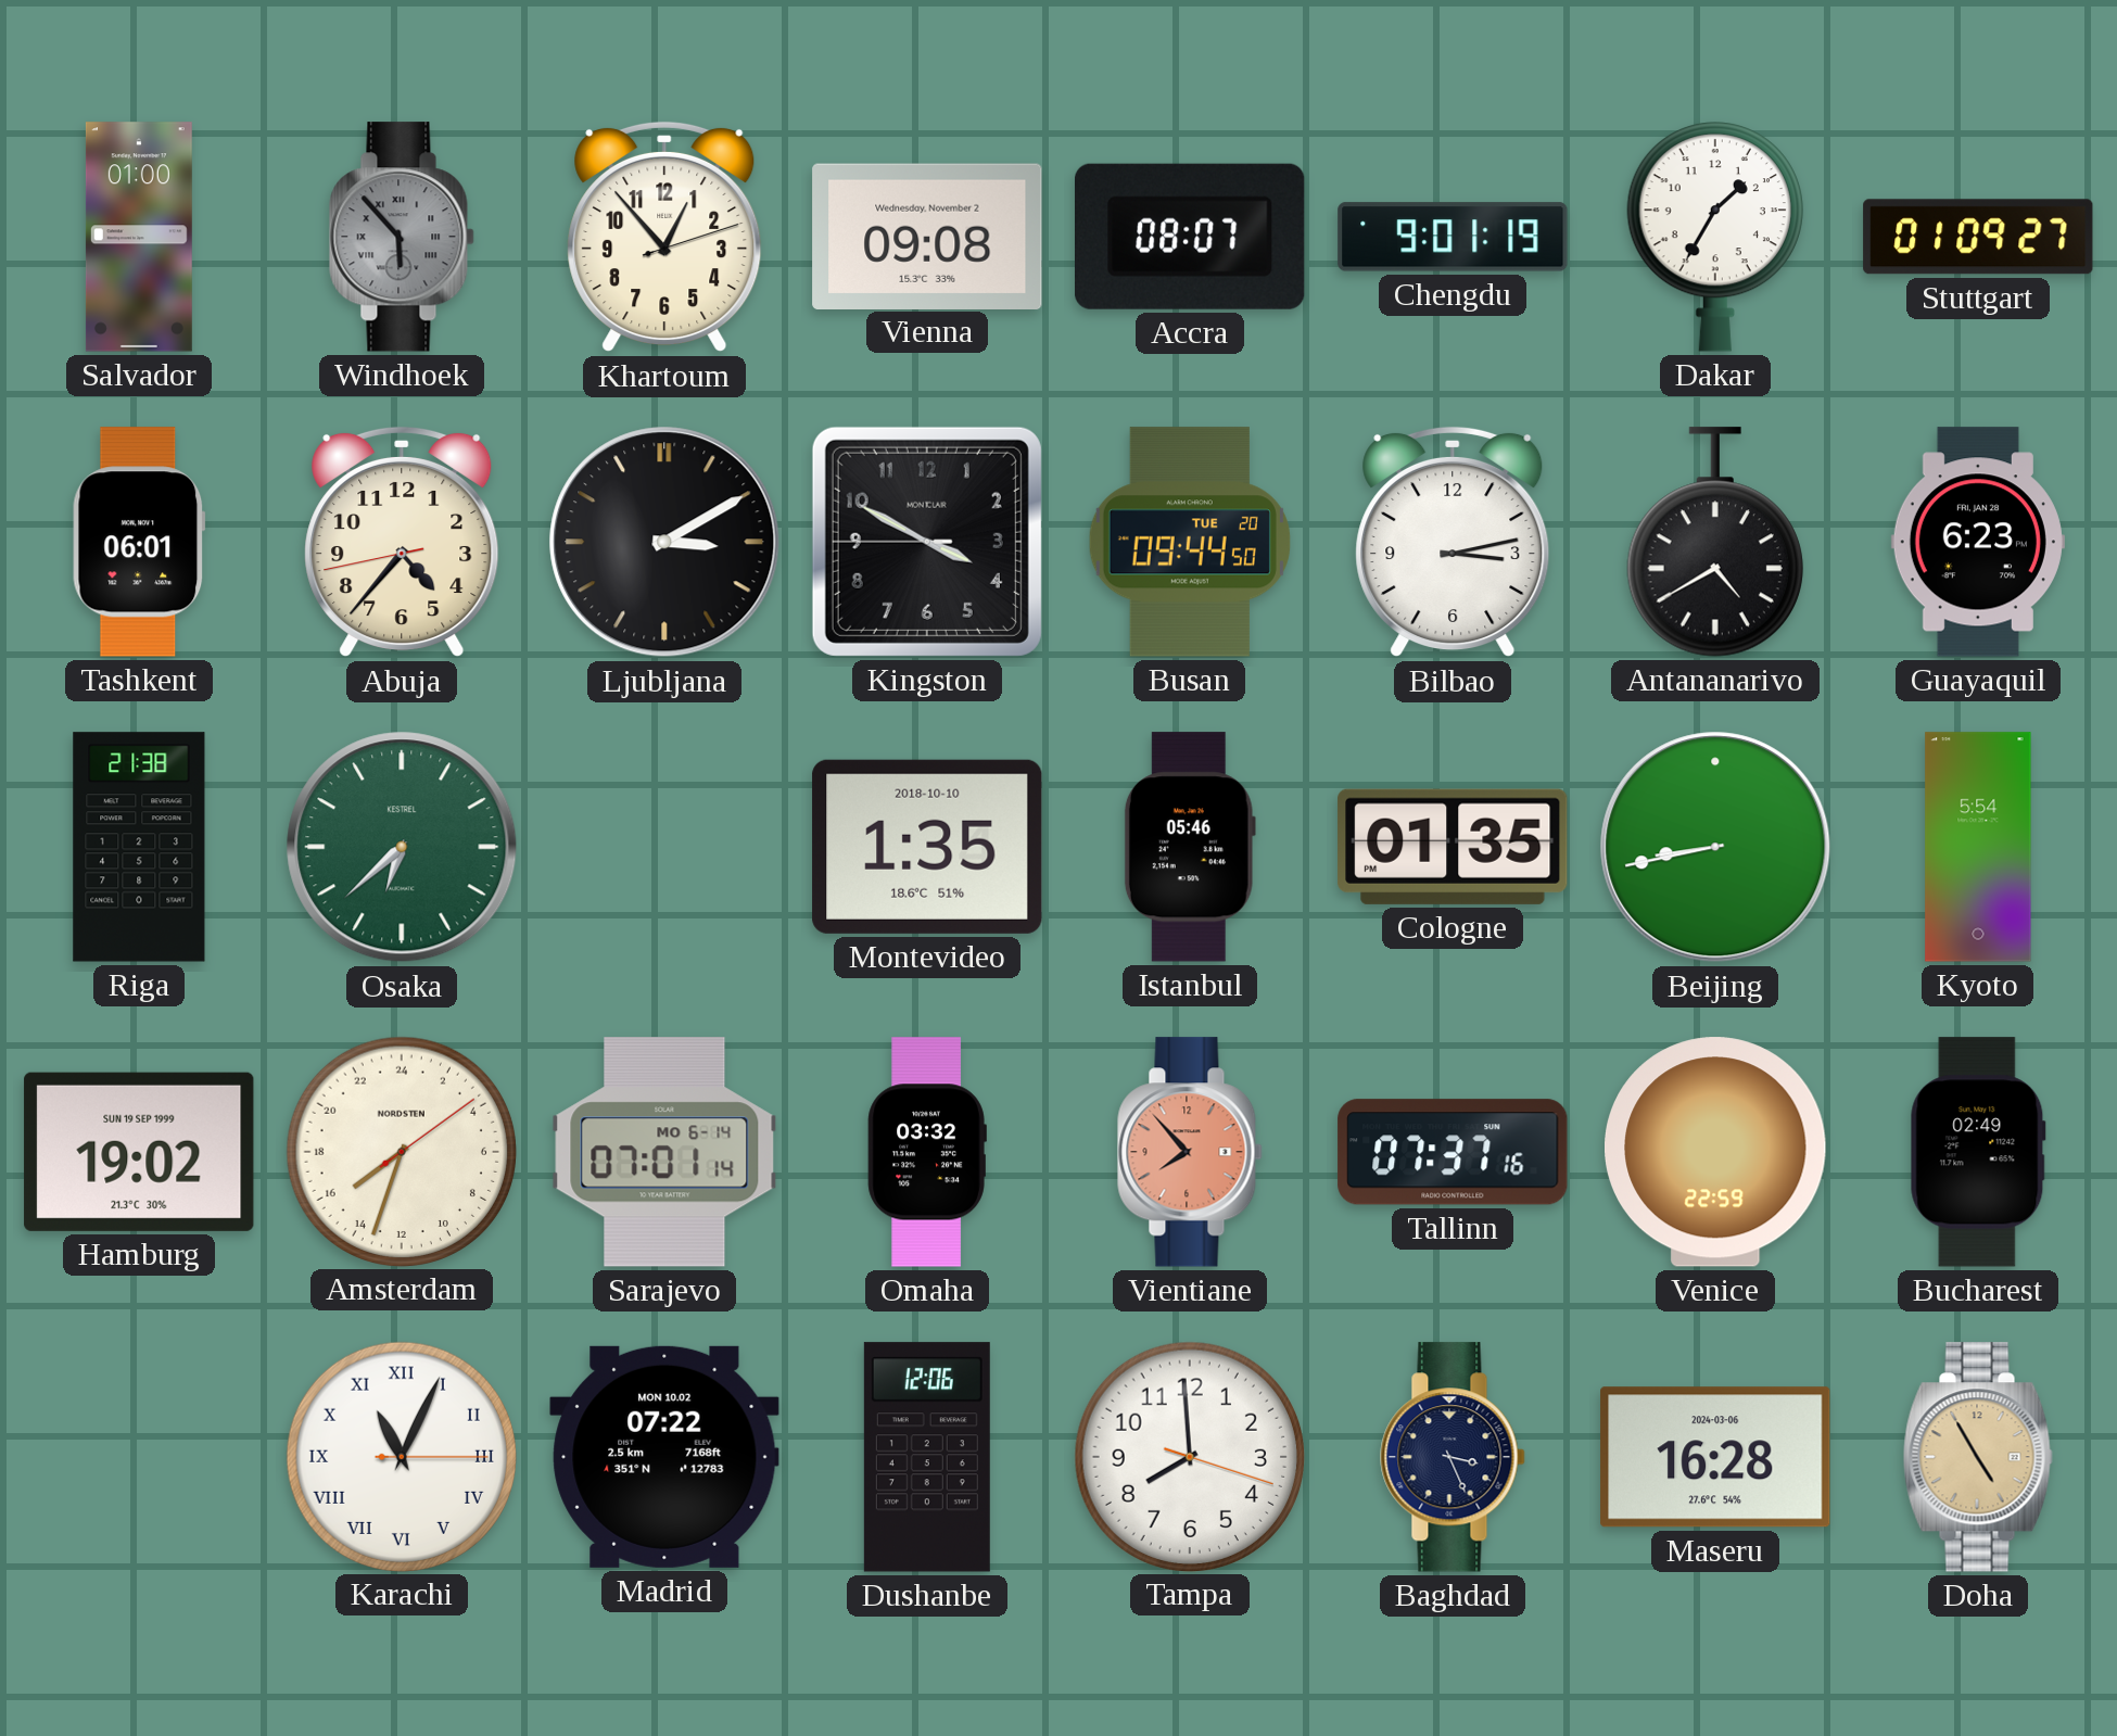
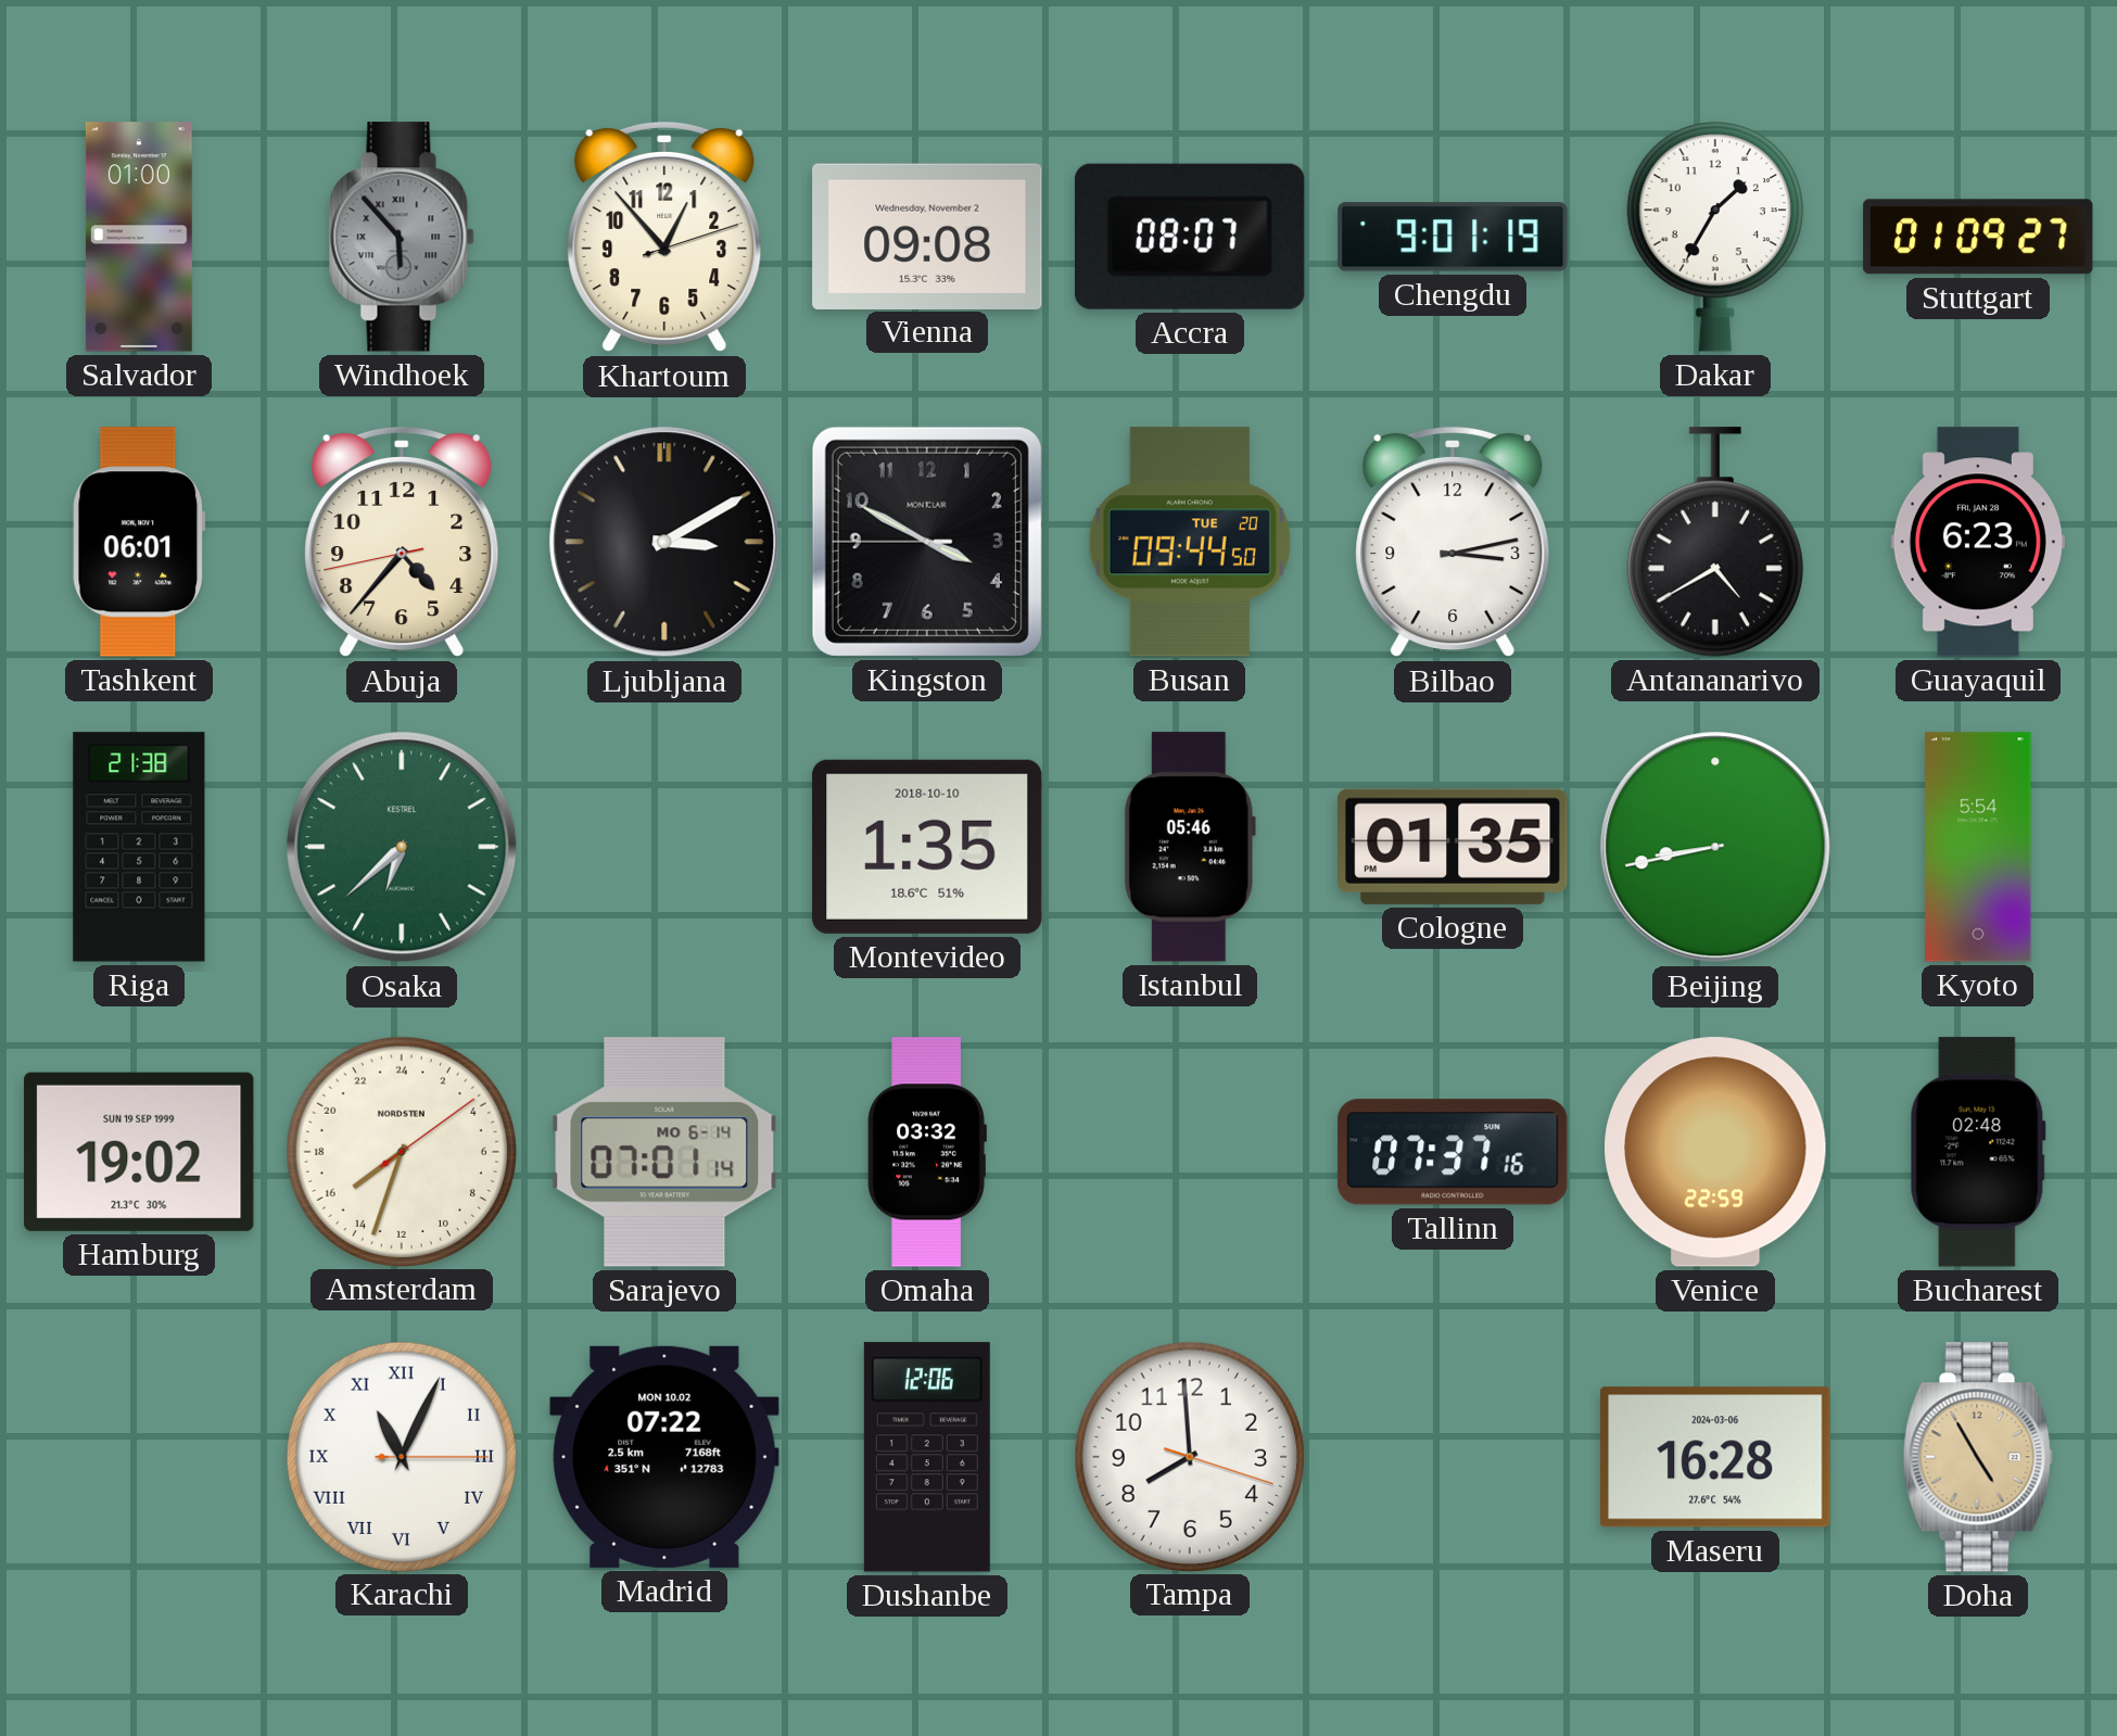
Vientiane: 7:53 -> none
Bucharest: 02:49 -> 02:48
Baghdad: 3:26 -> none
